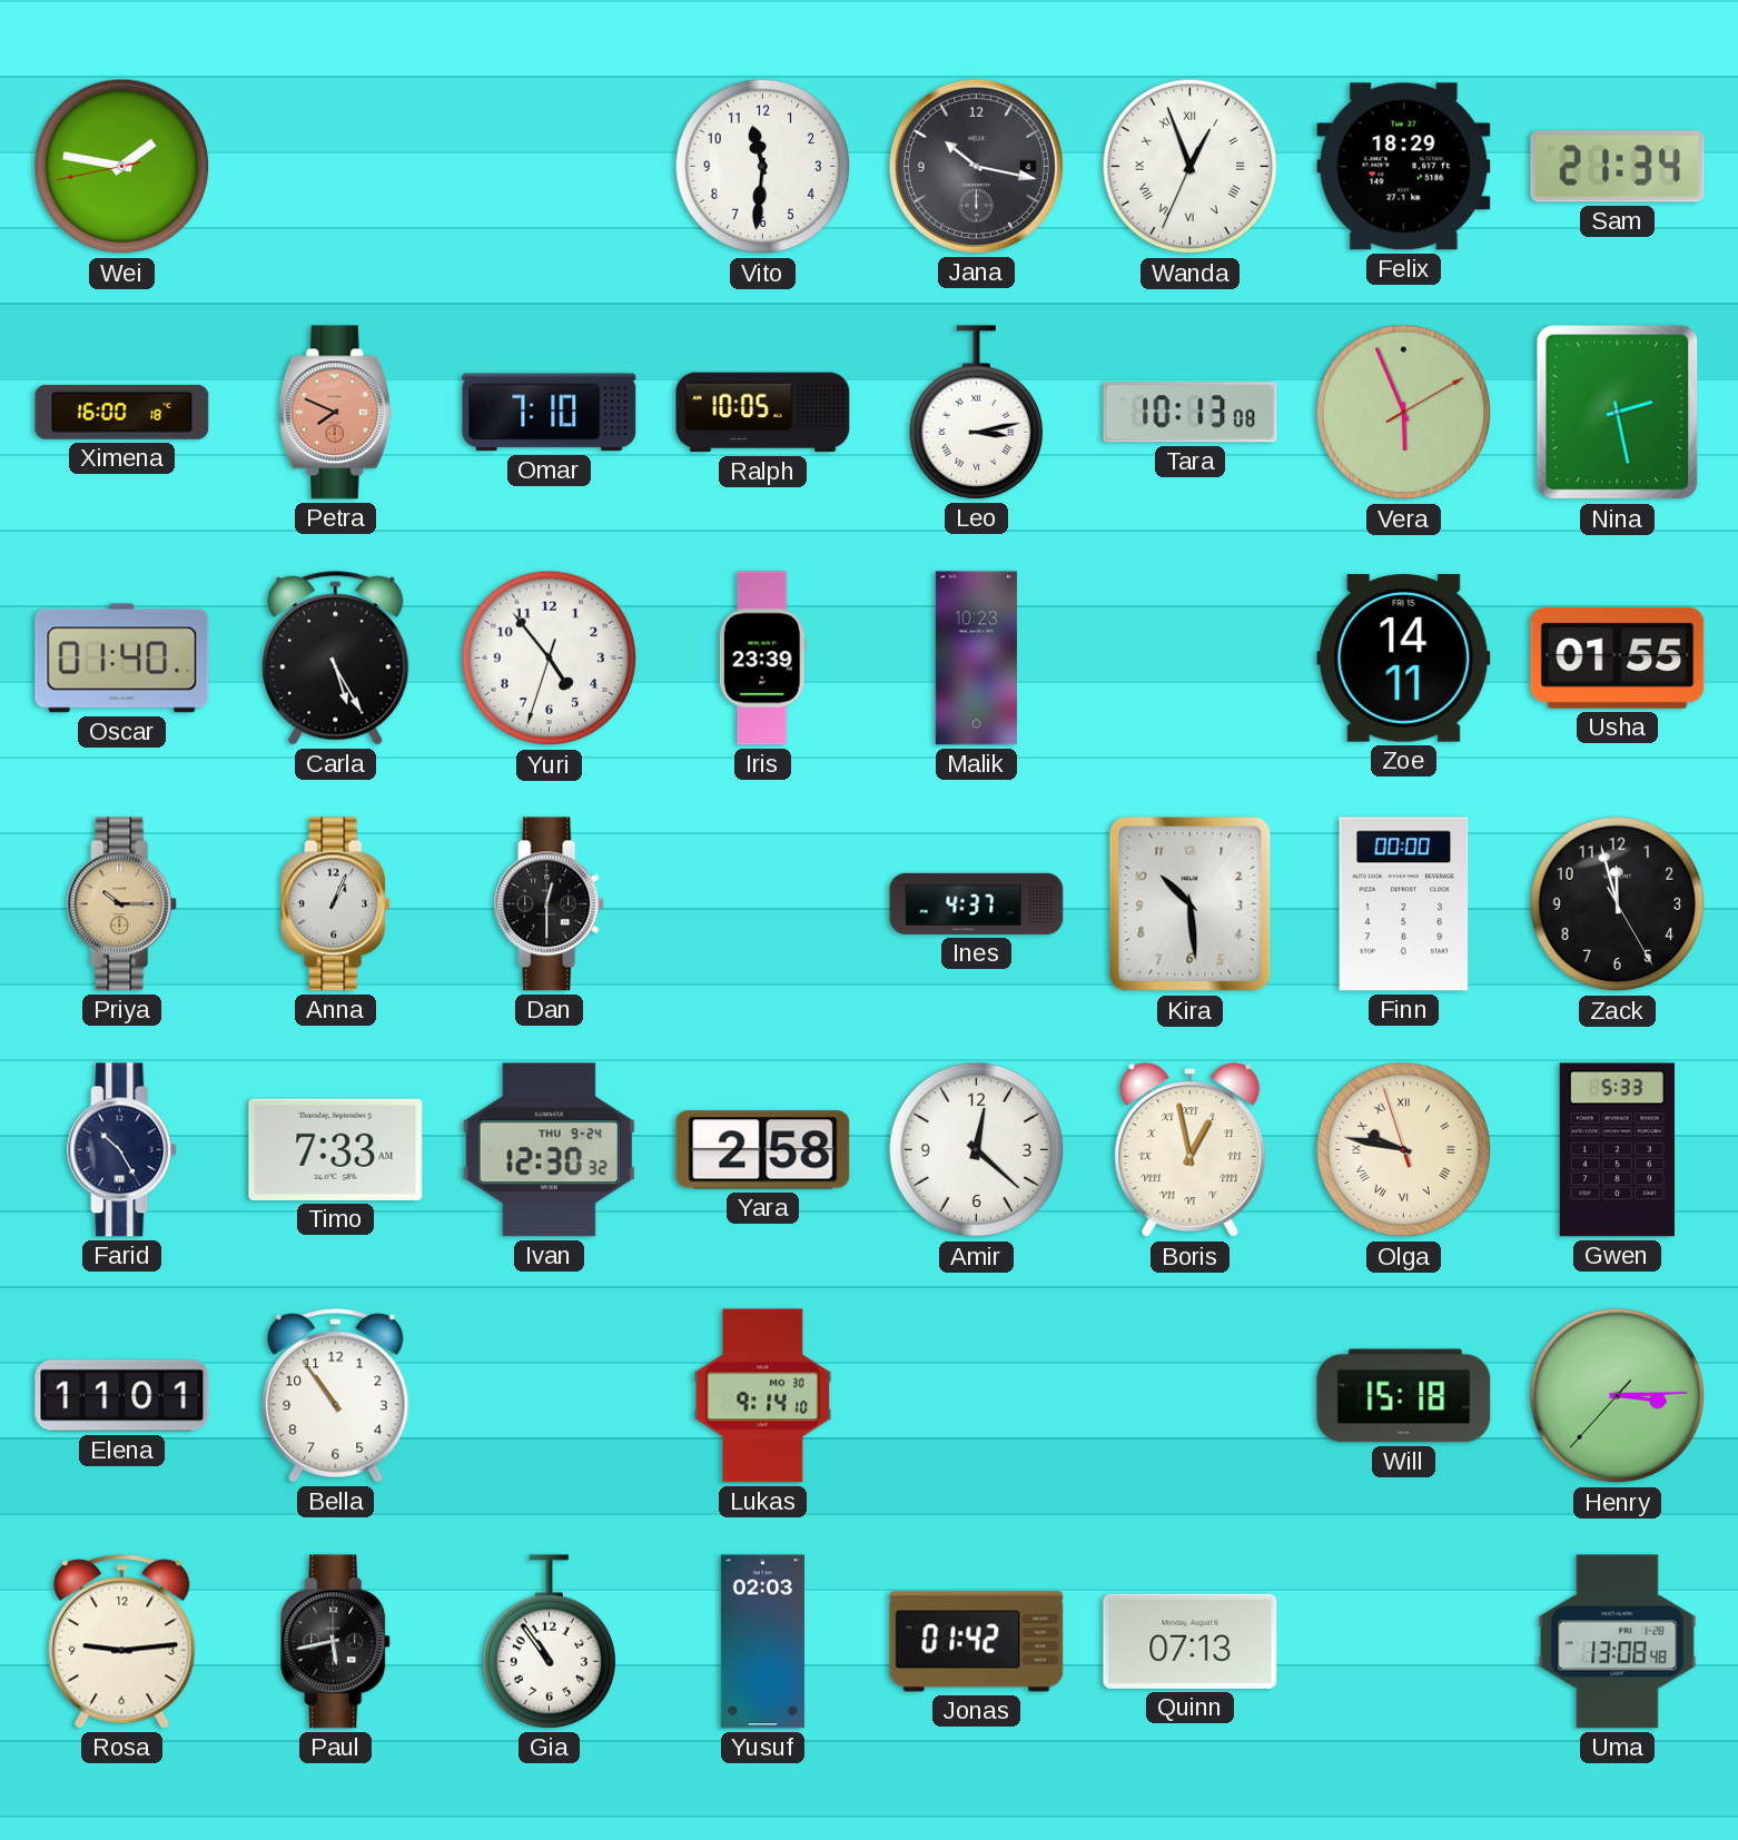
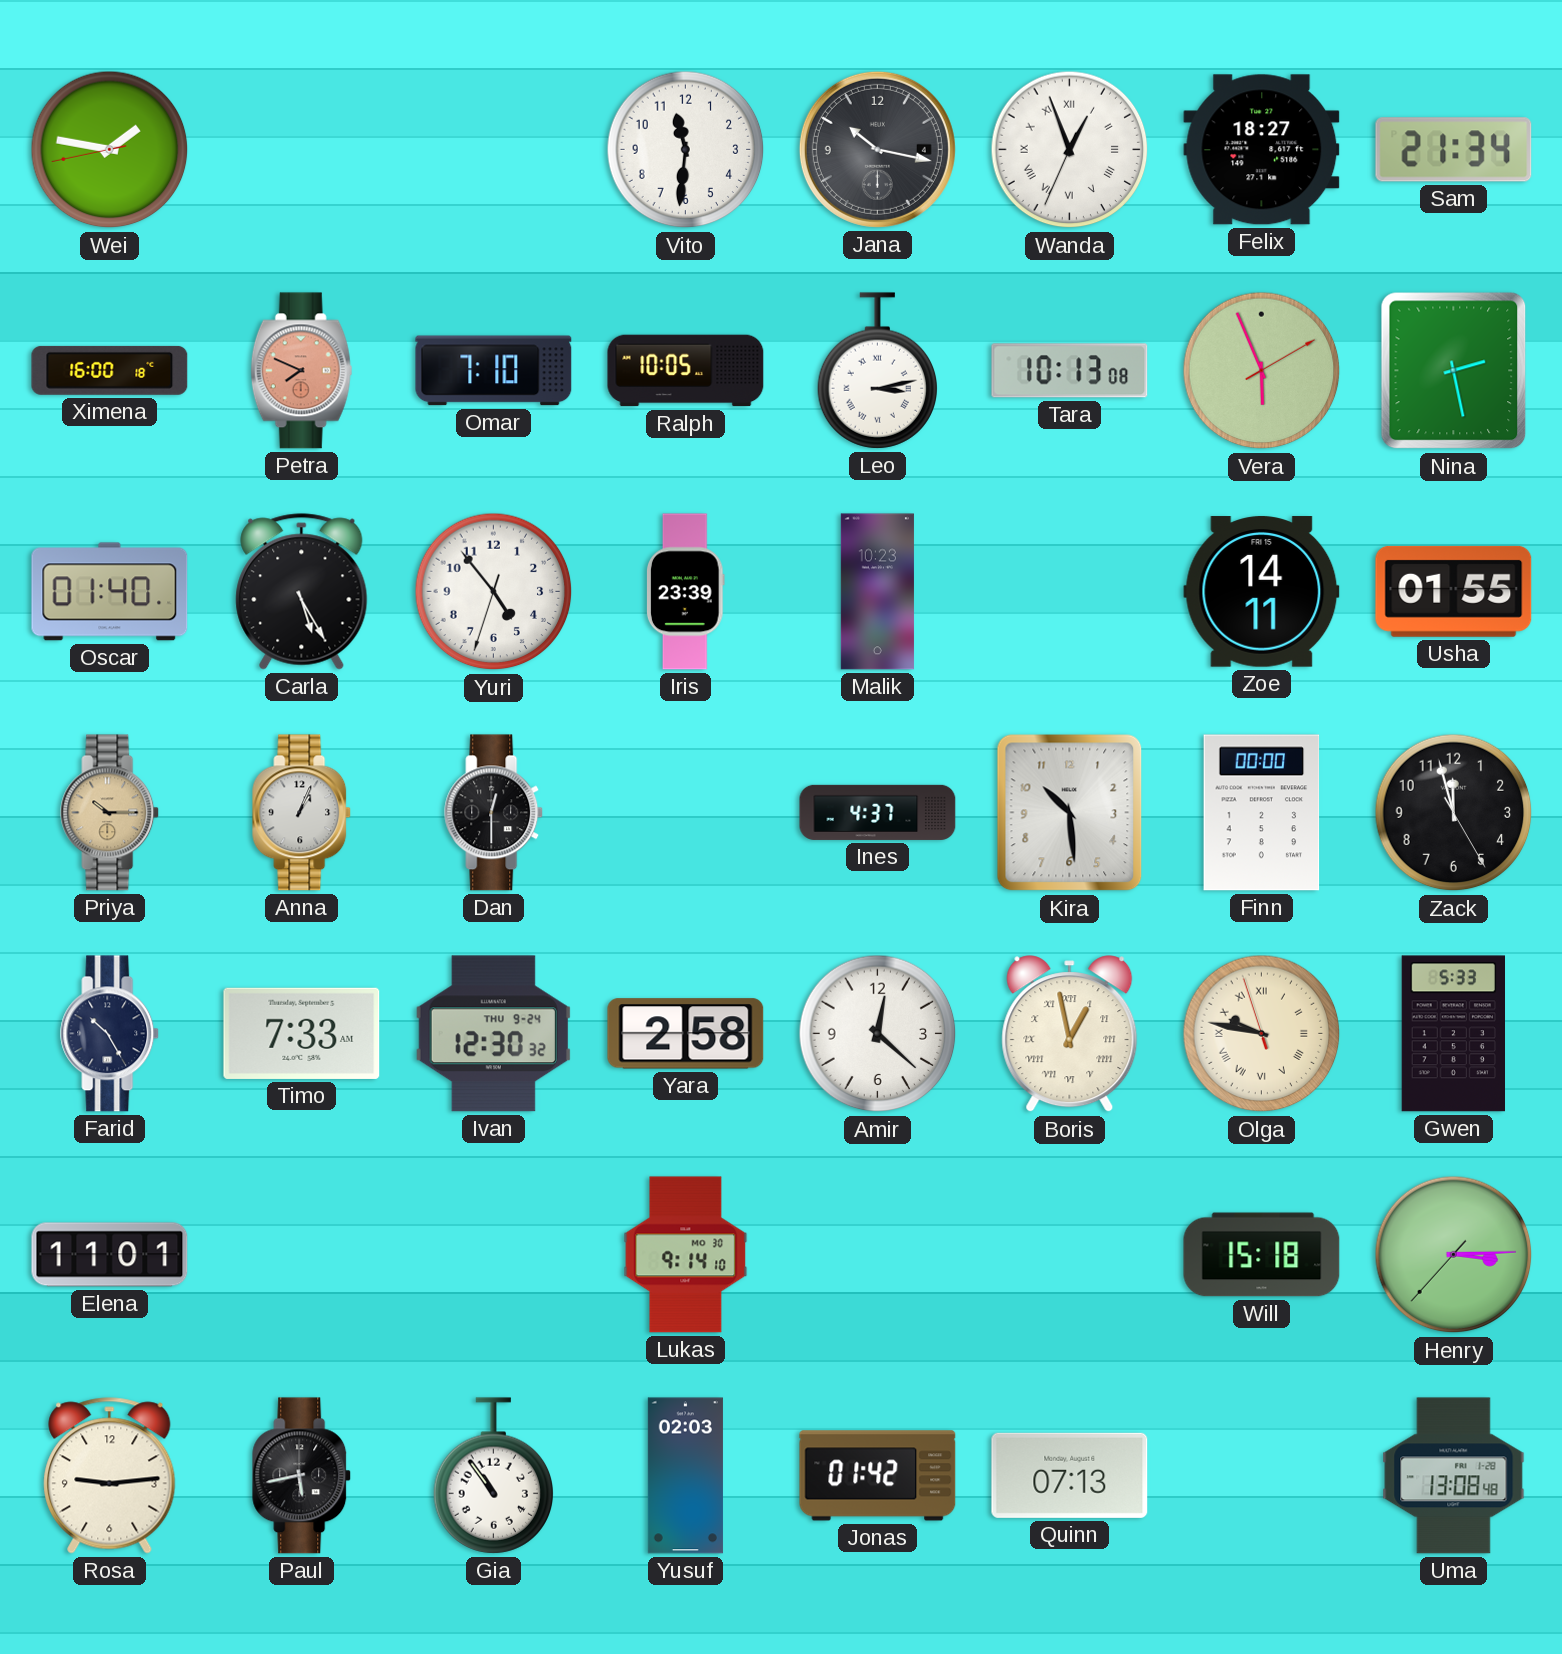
Felix: 18:29 -> 18:27
Bella: 10:54 -> none
